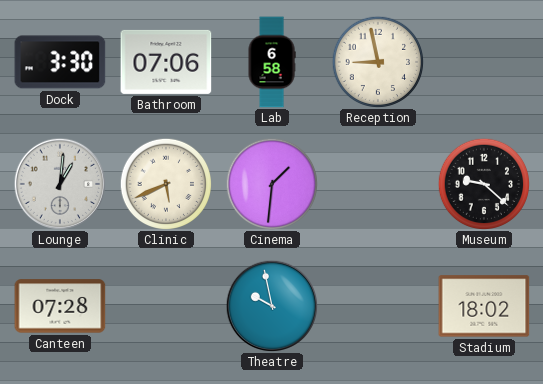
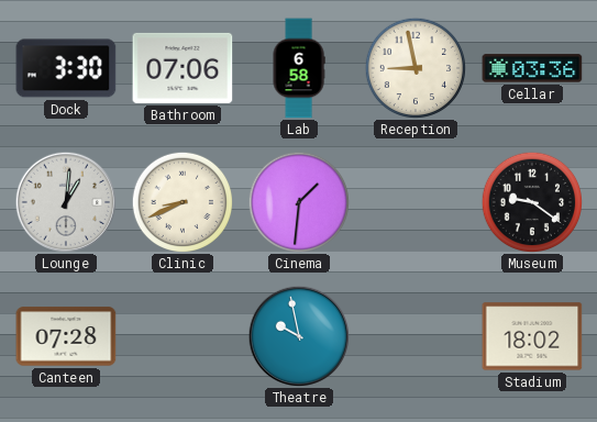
Cellar: none -> 03:36
Clinic: 5:41 -> 8:41
Museum: 9:22 -> 9:21
